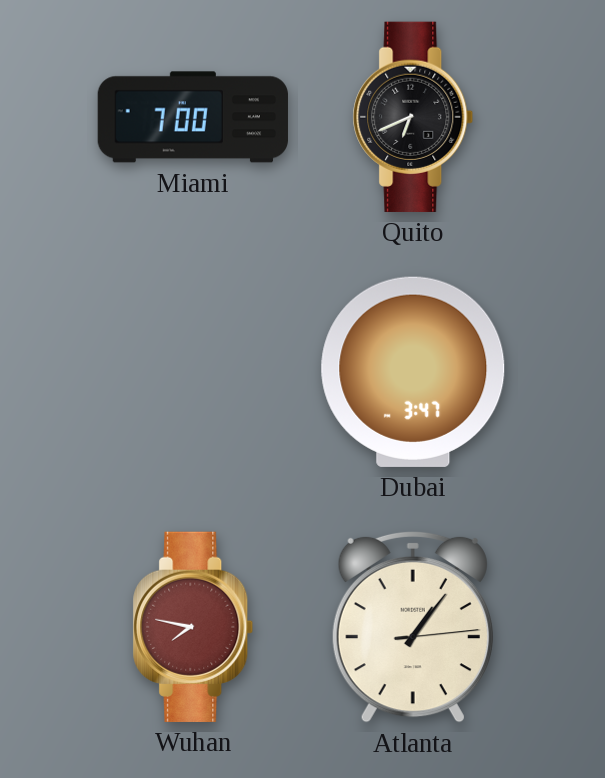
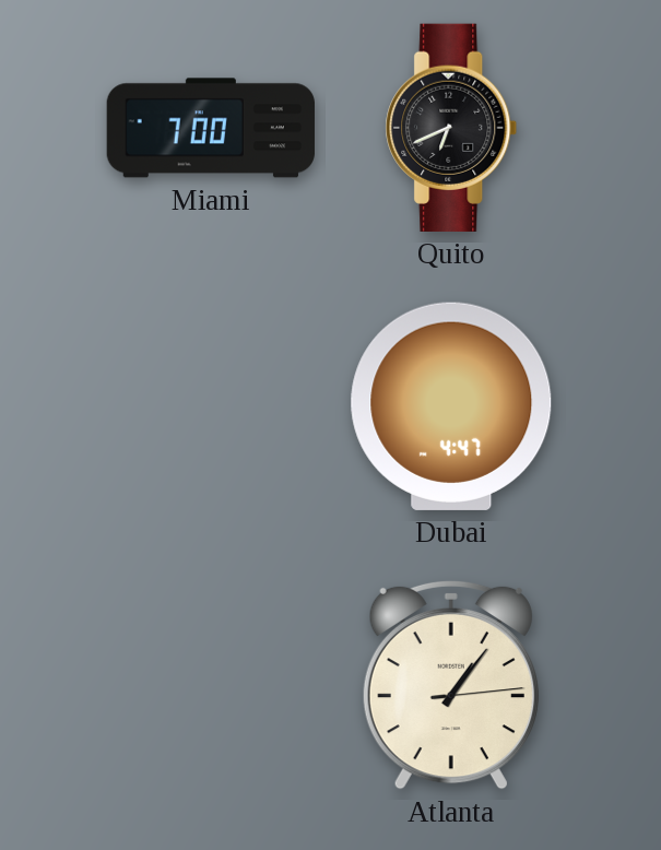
Dubai: 3:47 -> 4:47
Wuhan: 7:47 -> none
